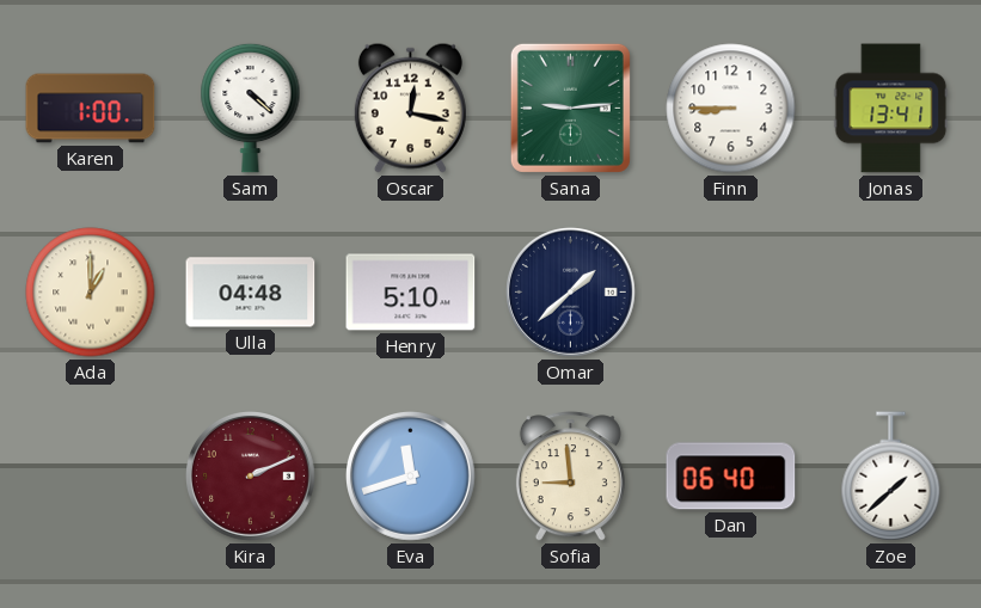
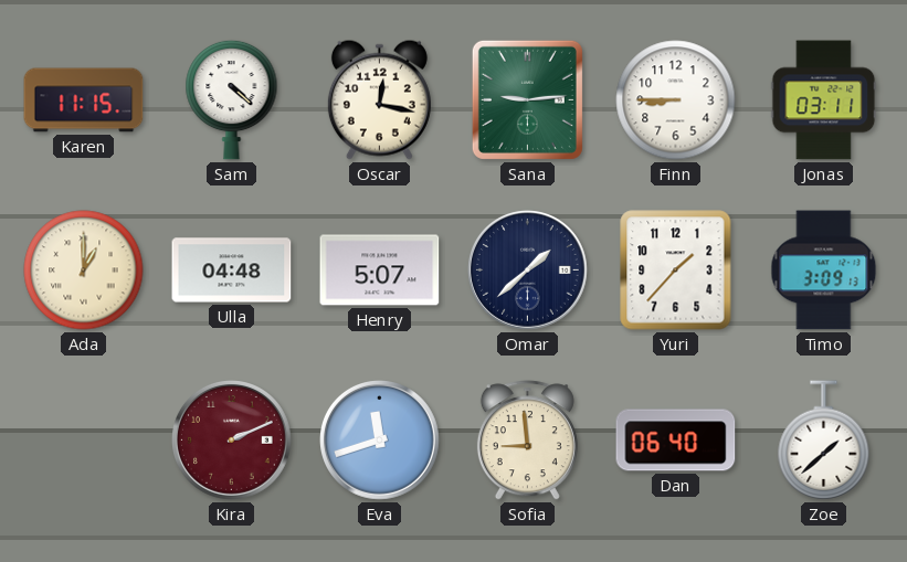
Karen: 1:00 -> 11:15
Jonas: 13:41 -> 03:11
Henry: 5:10 -> 5:07
Yuri: none -> 1:37
Timo: none -> 3:09
